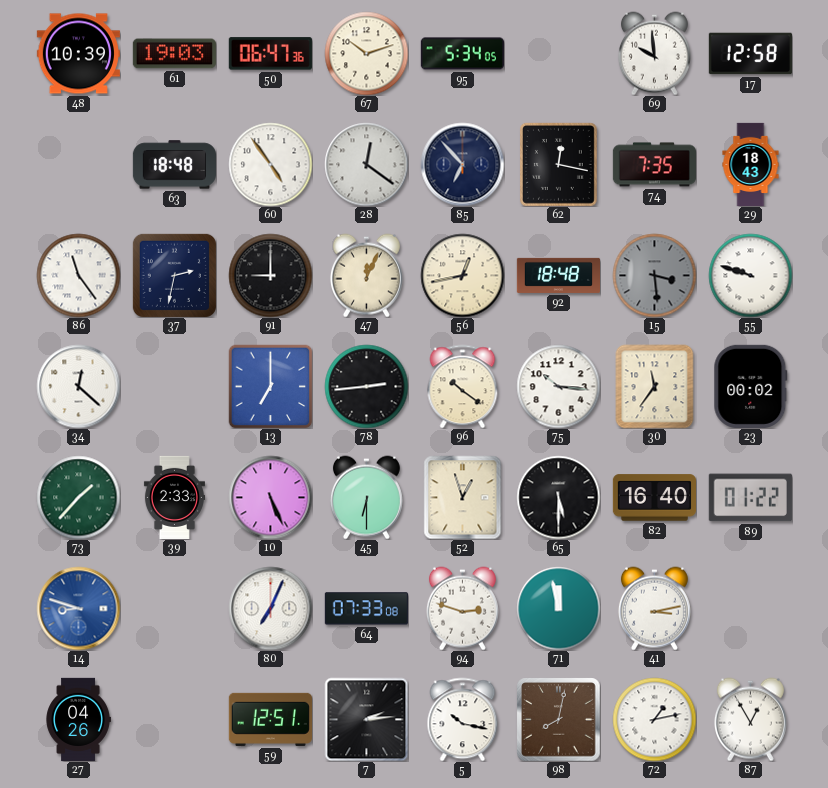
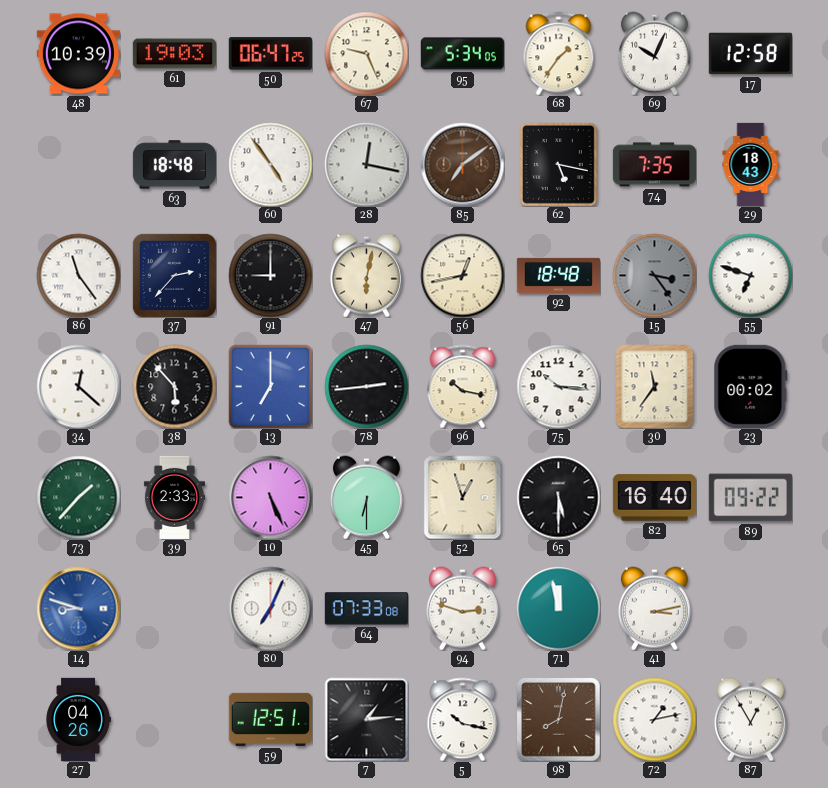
50: 06:47:36 -> 06:47:25
67: 10:12 -> 9:26
68: none -> 1:36
69: 9:59 -> 10:04
28: 12:21 -> 12:17
85: 6:53 -> 7:09
85 dial: navy -> brown
62: 12:17 -> 5:17
37: 2:32 -> 2:37
47: 12:04 -> 6:02
15: 3:29 -> 3:24
55: 9:48 -> 6:48
38: none -> 5:53
96: 10:21 -> 10:17
89: 01:22 -> 09:22
7: 2:14 -> 1:14
